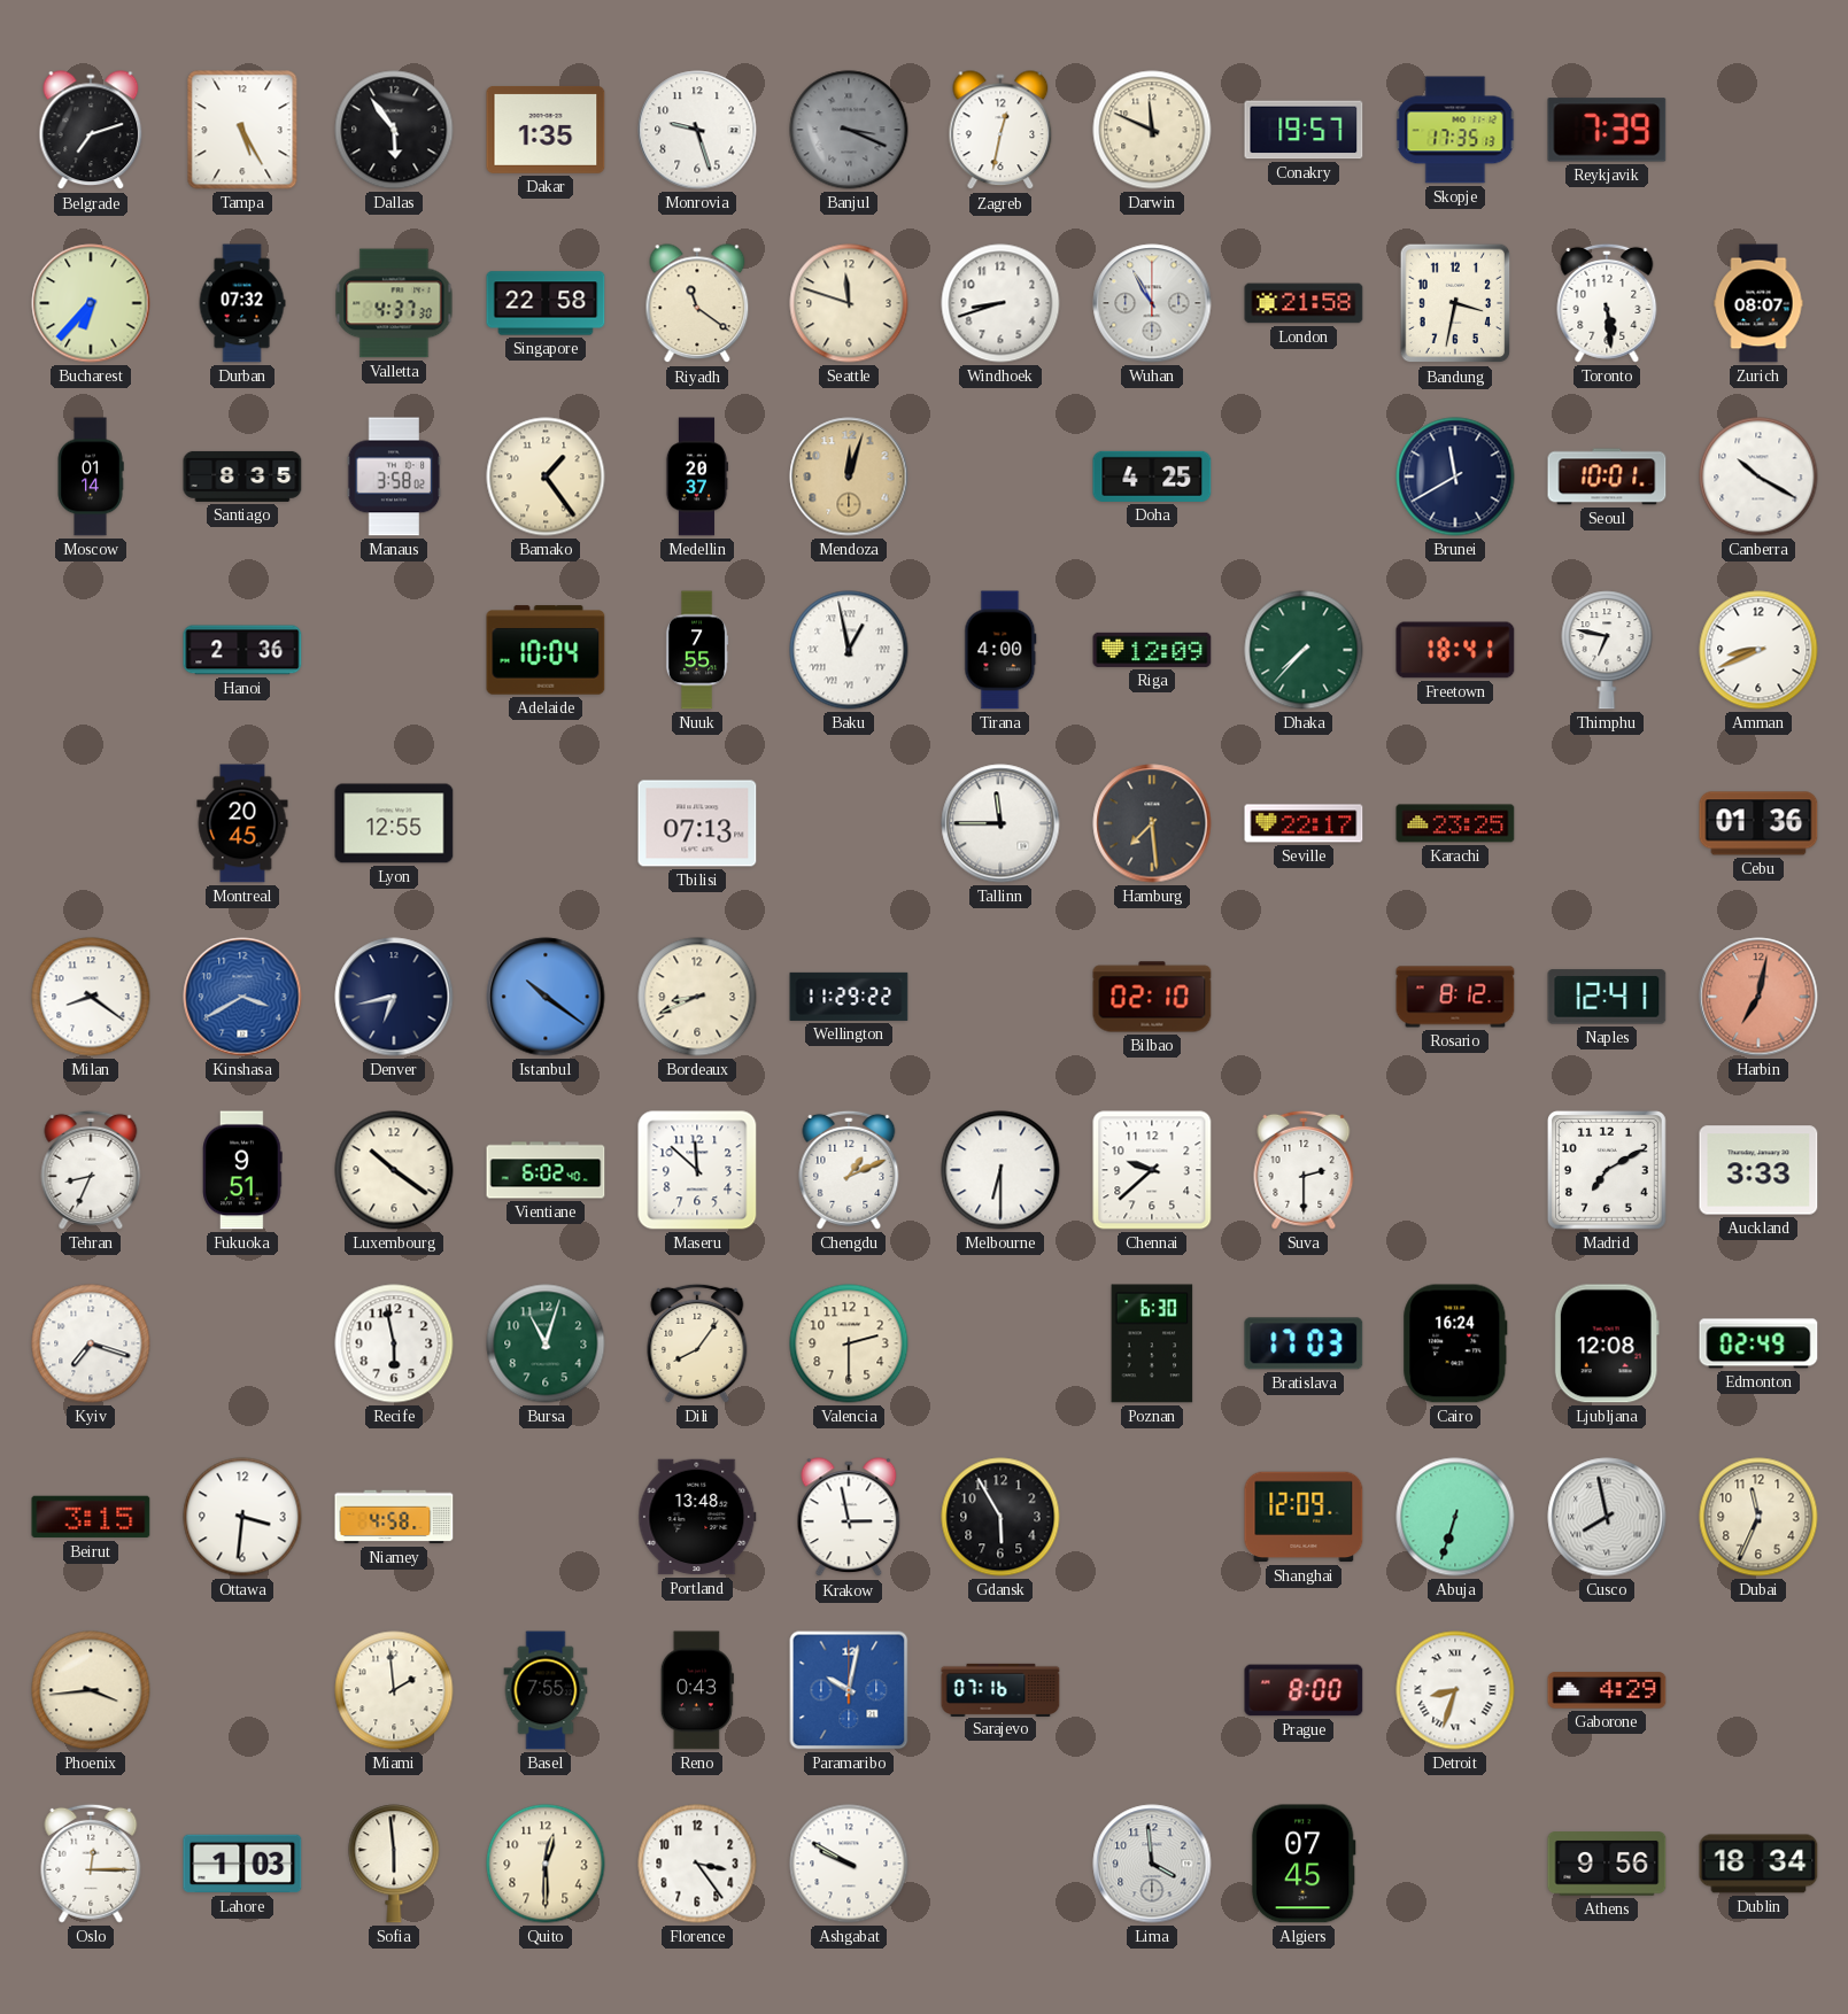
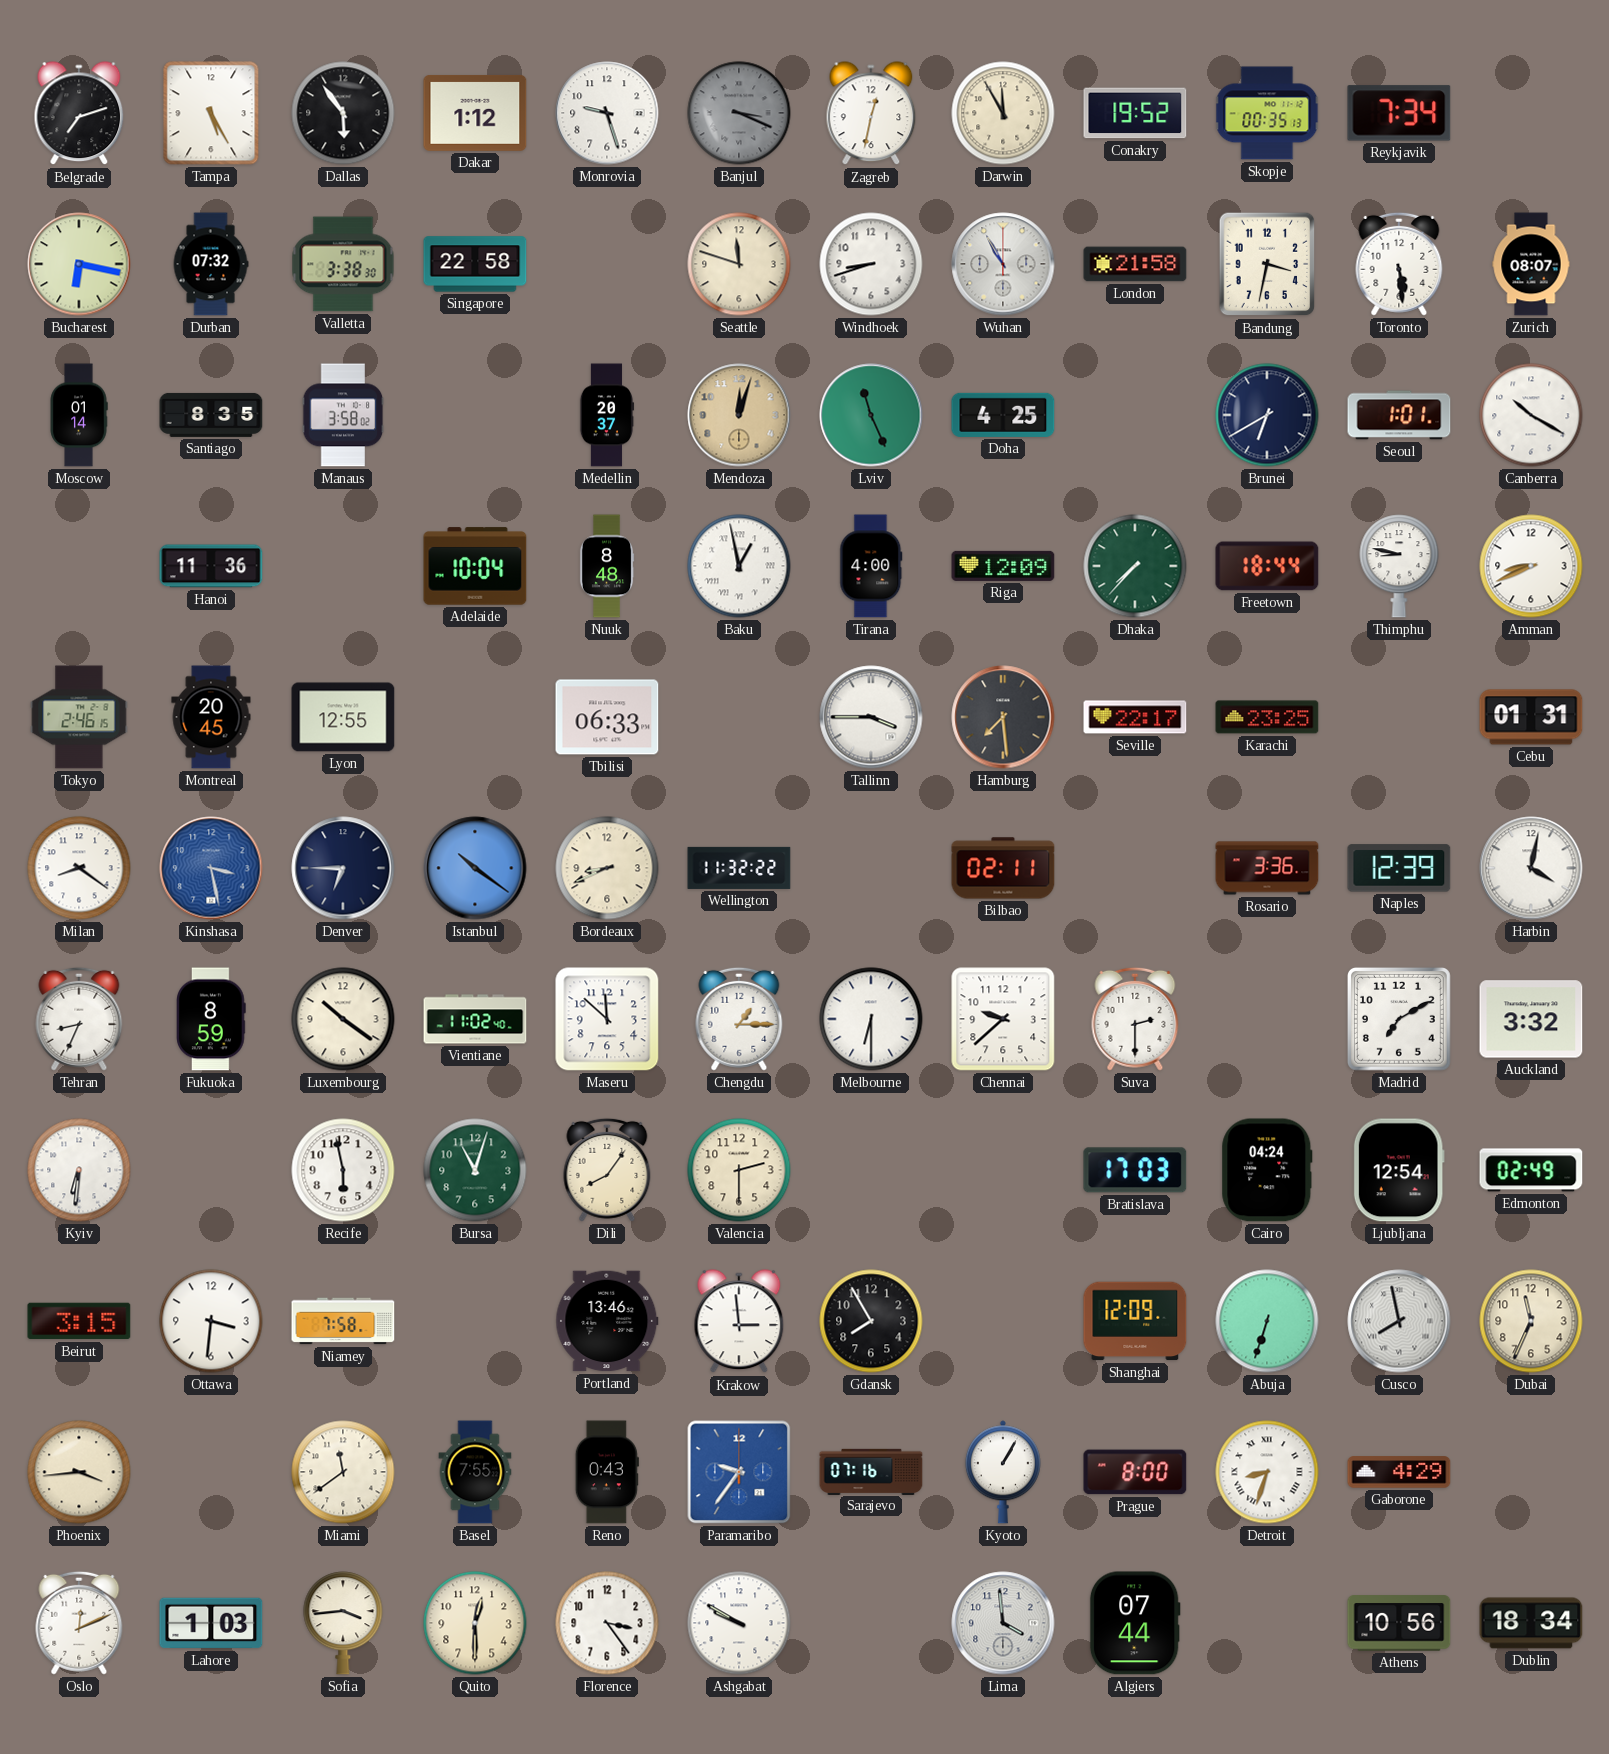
Dakar: 1:35 -> 1:12
Darwin: 11:49 -> 11:55
Conakry: 19:57 -> 19:52
Skopje: 17:35 -> 00:35
Reykjavik: 7:39 -> 7:34
Bucharest: 6:37 -> 6:17
Valletta: 4:37 -> 3:38
Riyadh: 11:21 -> none
Bamako: 1:24 -> none
Lviv: none -> 11:26
Brunei: 11:40 -> 6:40
Seoul: 10:01 -> 1:01
Hanoi: 2:36 -> 11:36
Nuuk: 7:55 -> 8:48
Freetown: 18:41 -> 18:44
Thimphu: 6:47 -> 8:47
Tokyo: none -> 2:46
Tbilisi: 07:13 -> 06:33
Tallinn: 11:45 -> 3:45
Cebu: 01:36 -> 01:31
Kinshasa: 3:40 -> 3:28
Denver: 6:43 -> 6:45
Wellington: 11:29 -> 11:32
Bilbao: 02:10 -> 02:11
Rosario: 8:12 -> 3:36
Naples: 12:41 -> 12:39
Harbin: 7:02 -> 4:02
Harbin dial: salmon -> white
Fukuoka: 9:51 -> 8:59
Vientiane: 6:02 -> 11:02
Chengdu: 1:11 -> 1:15
Auckland: 3:33 -> 3:32
Kyiv: 7:18 -> 6:31
Poznan: 6:30 -> none
Cairo: 16:24 -> 04:24
Ljubljana: 12:08 -> 12:54
Niamey: 4:58 -> 7:58
Portland: 13:48 -> 13:46
Krakow: 2:58 -> 2:59
Gdansk: 5:55 -> 7:55
Miami: 1:59 -> 11:39
Paramaribo: 10:02 -> 9:36
Kyoto: none -> 1:05
Oslo: 12:15 -> 12:11
Sofia: 5:59 -> 3:44
Algiers: 07:45 -> 07:44
Athens: 9:56 -> 10:56
